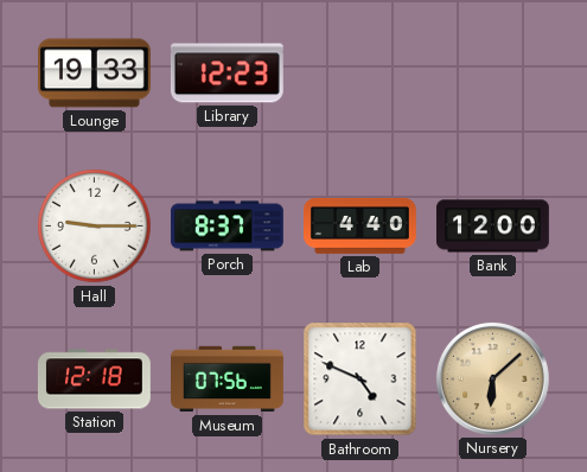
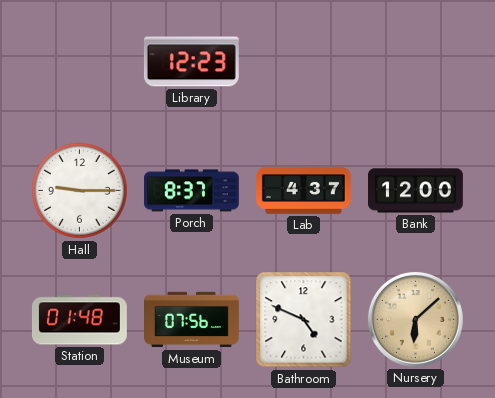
Lounge: 19:33 -> none
Lab: 4:40 -> 4:37
Station: 12:18 -> 01:48
